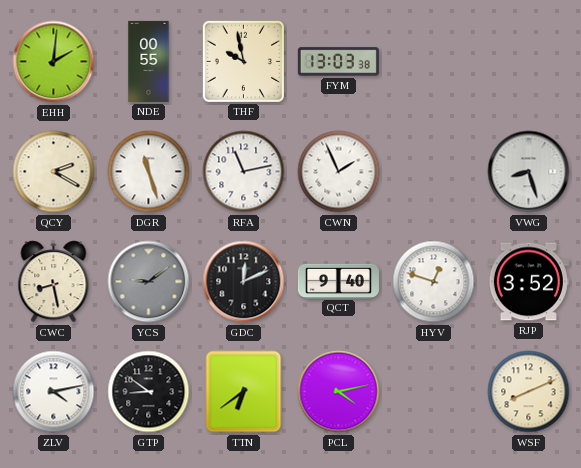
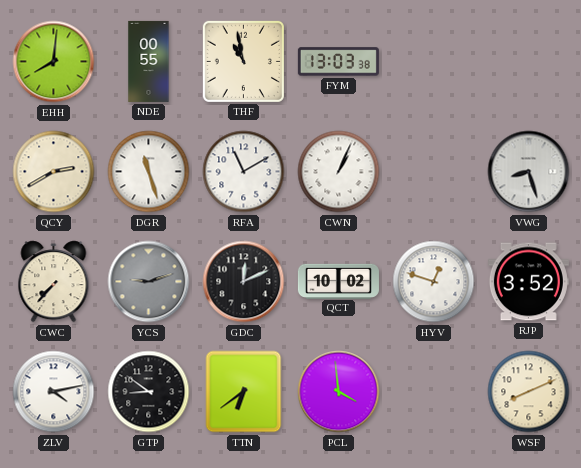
EHH: 2:01 -> 8:01
THF: 9:58 -> 10:58
QCY: 2:20 -> 2:40
RFA: 11:13 -> 11:10
CWN: 1:56 -> 1:04
CWC: 8:28 -> 7:37
YCS: 9:09 -> 9:12
QCT: 9:40 -> 10:02
PCL: 4:13 -> 3:59
